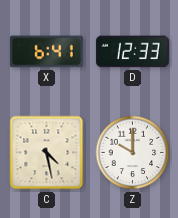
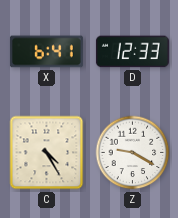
C: 4:28 -> 4:25
Z: 10:00 -> 9:20
